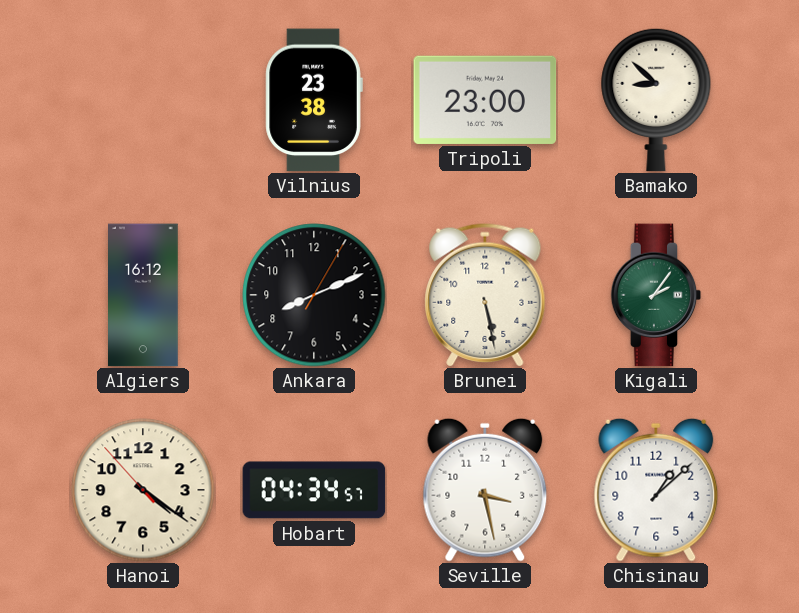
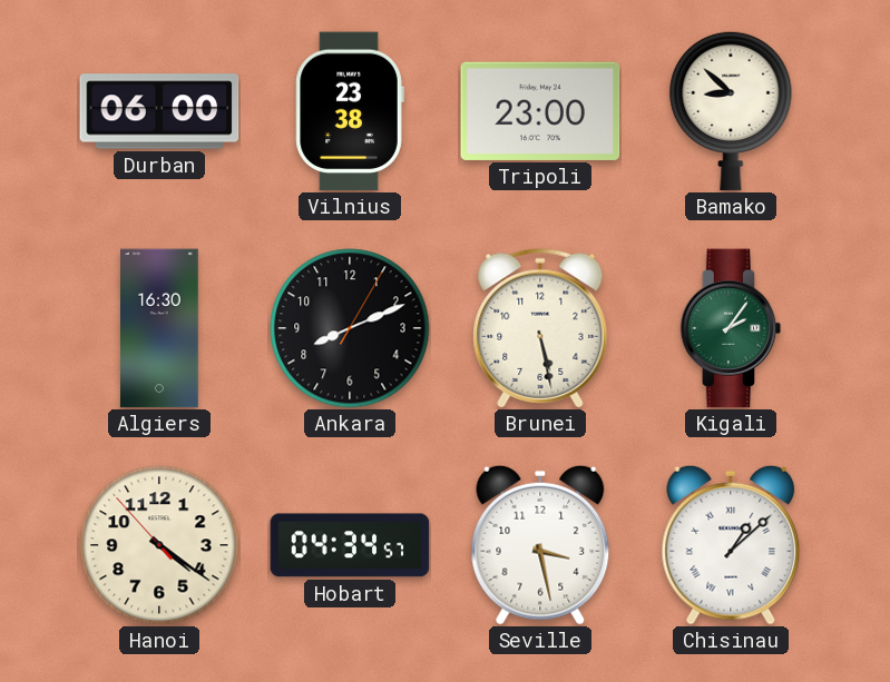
Durban: none -> 06:00
Algiers: 16:12 -> 16:30
Chisinau numerals: Arabic -> Roman
